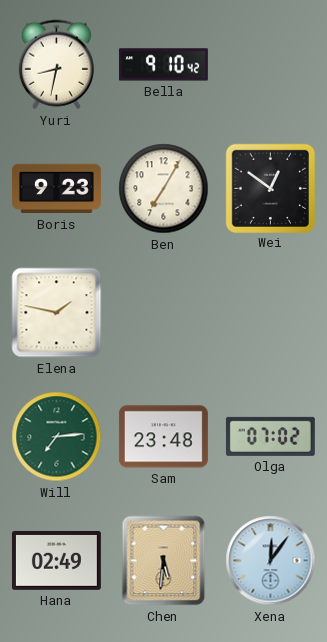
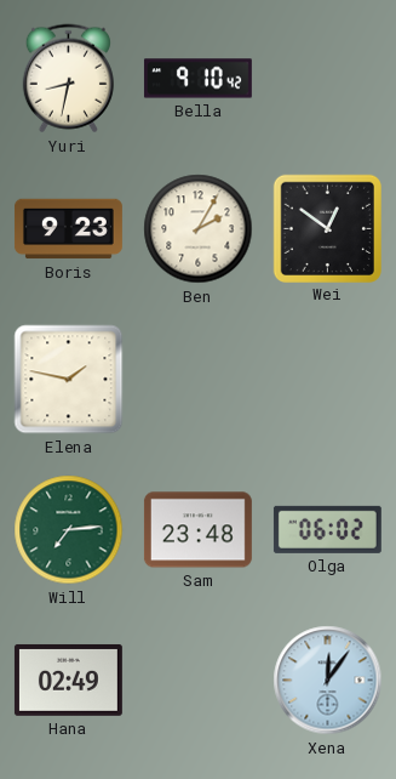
Ben: 7:05 -> 2:05
Olga: 07:02 -> 06:02
Chen: 5:31 -> none
